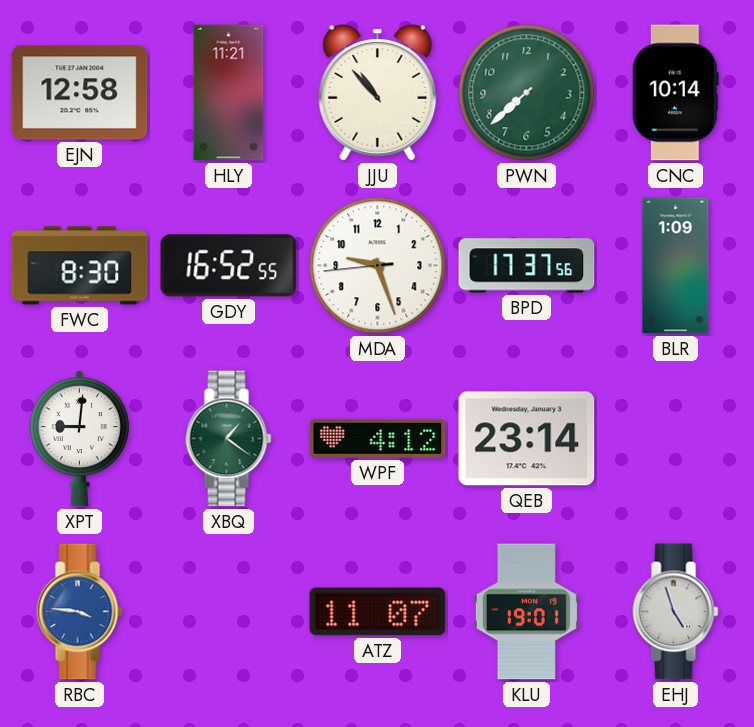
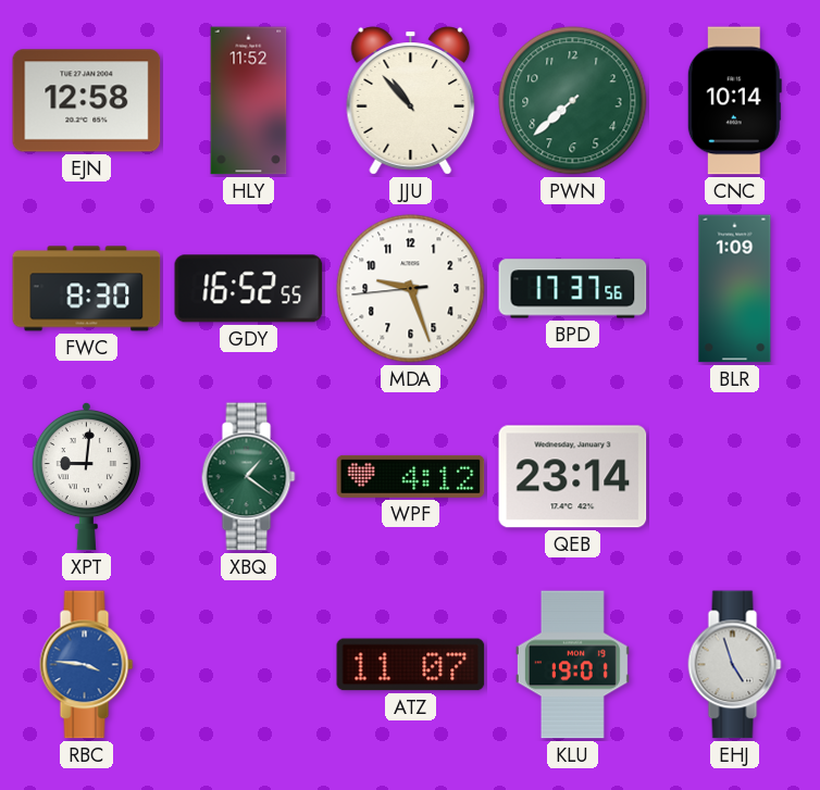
HLY: 11:21 -> 11:52
